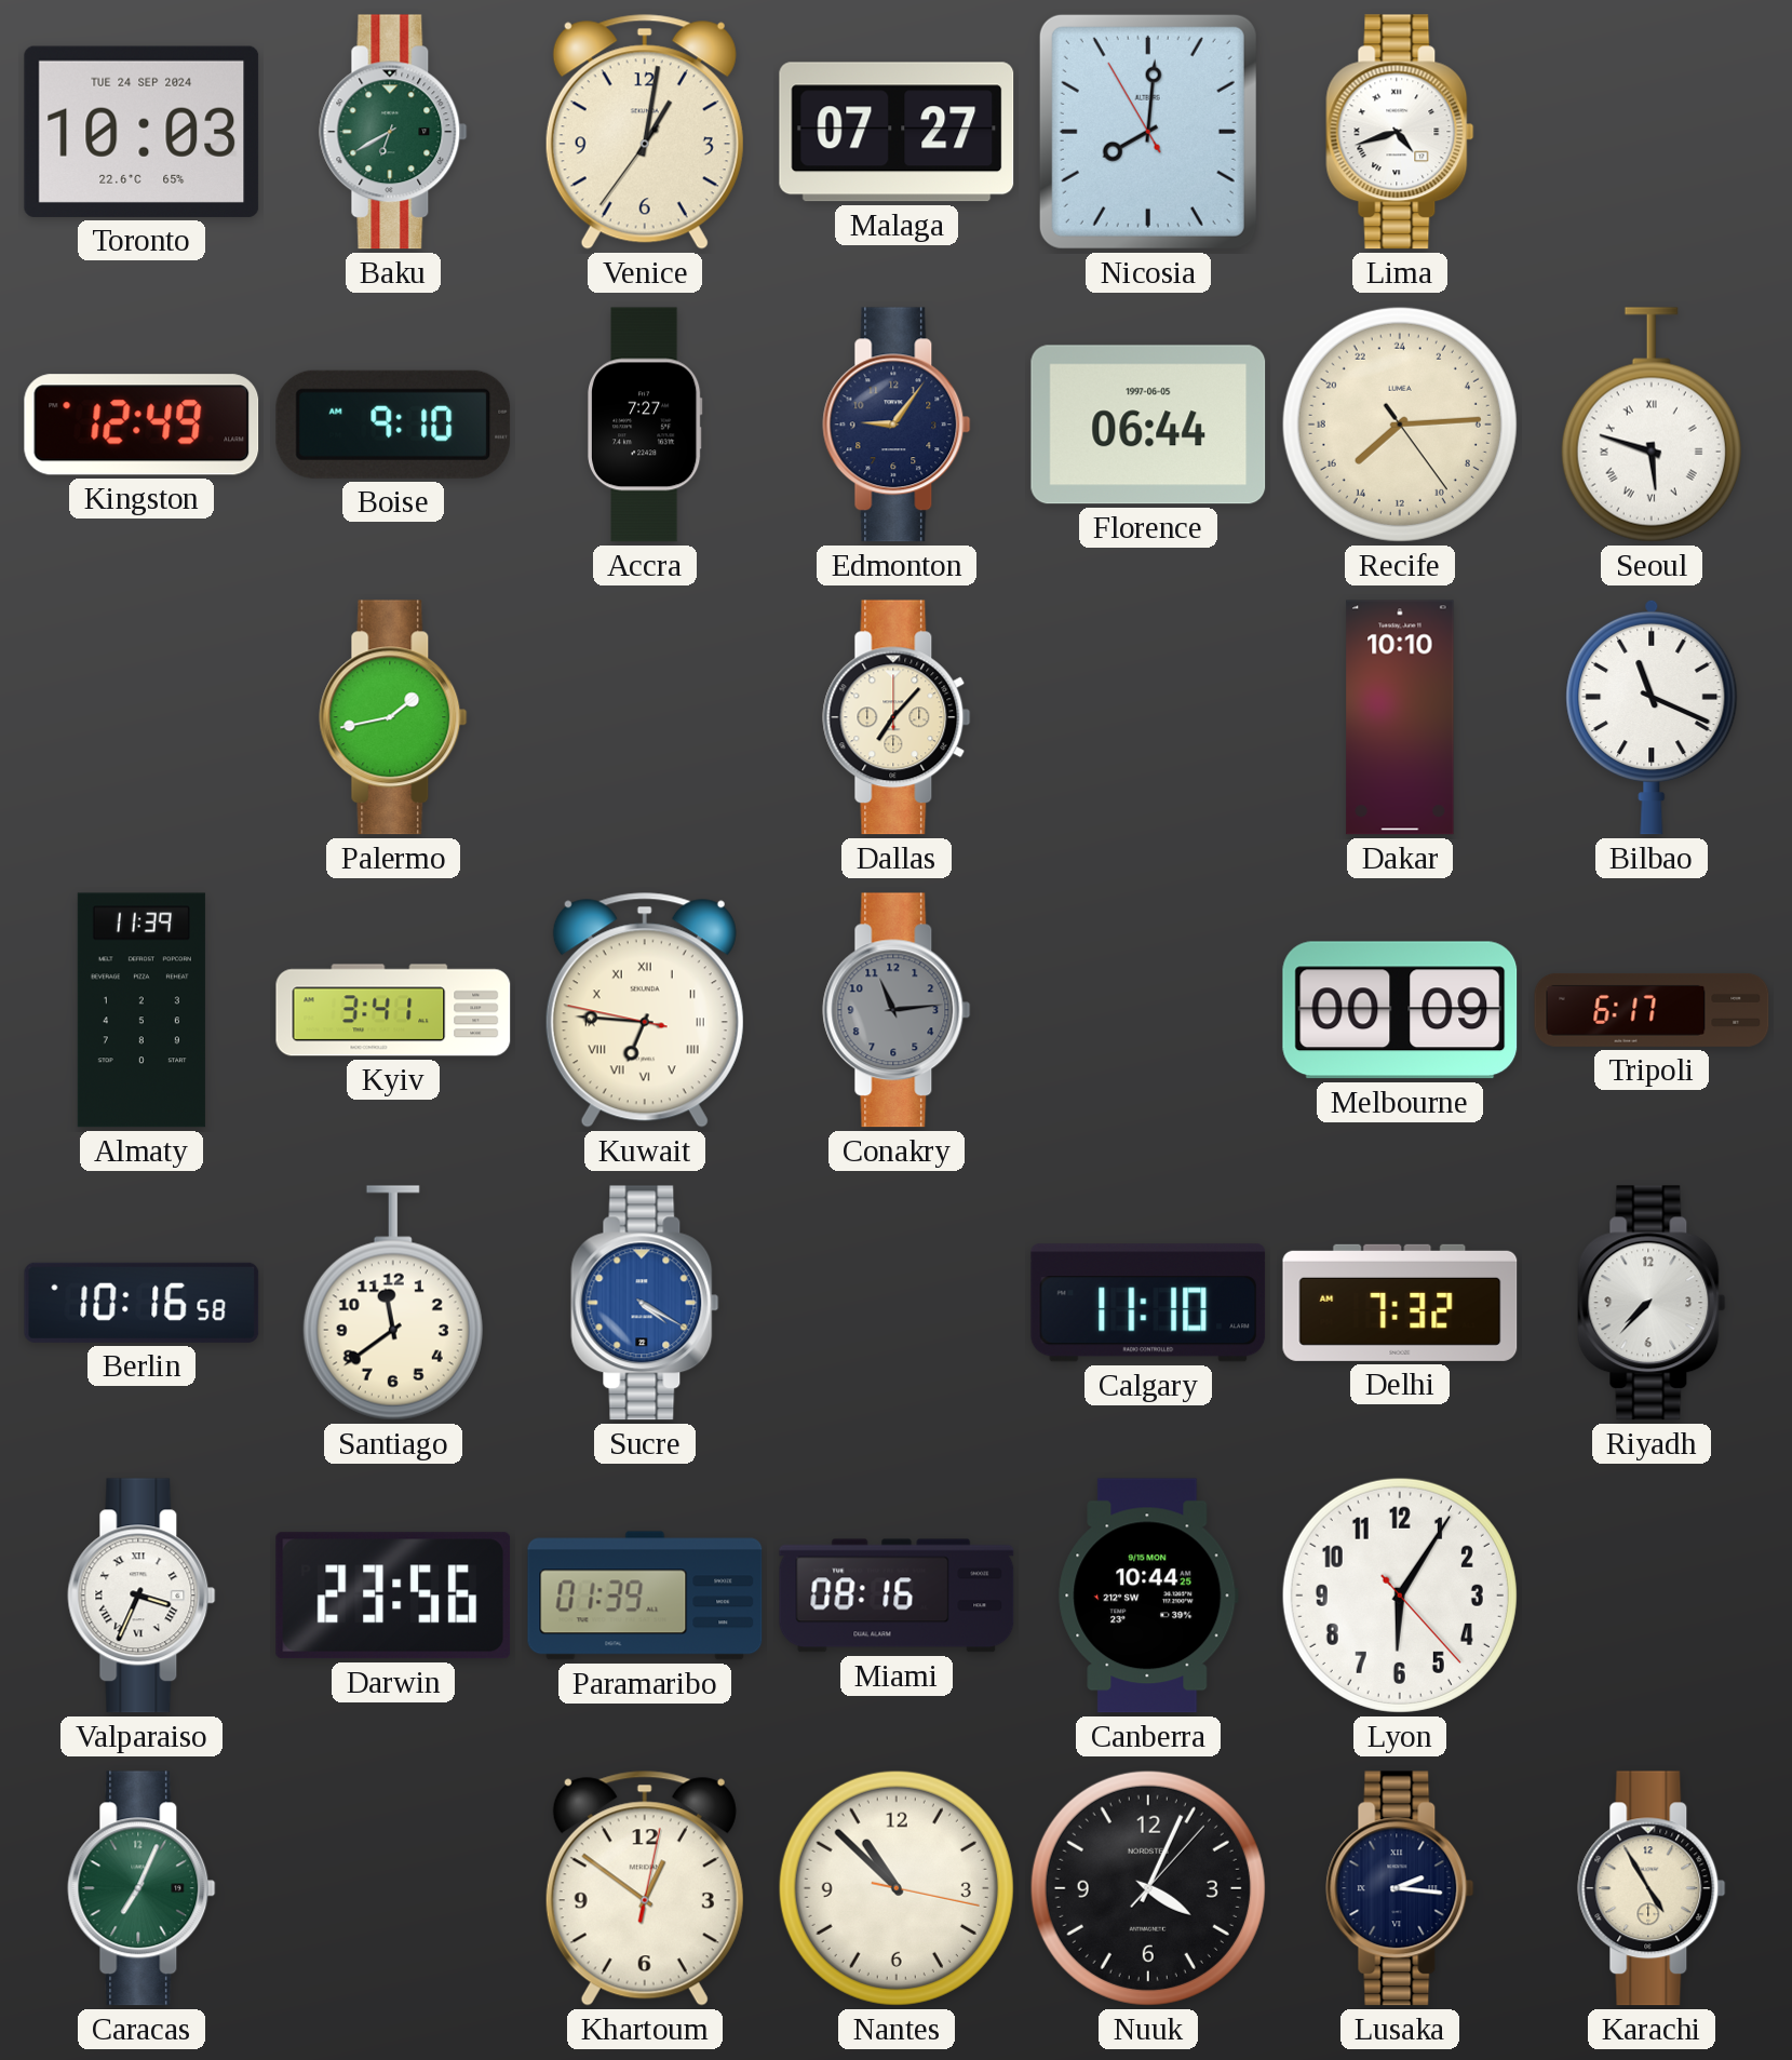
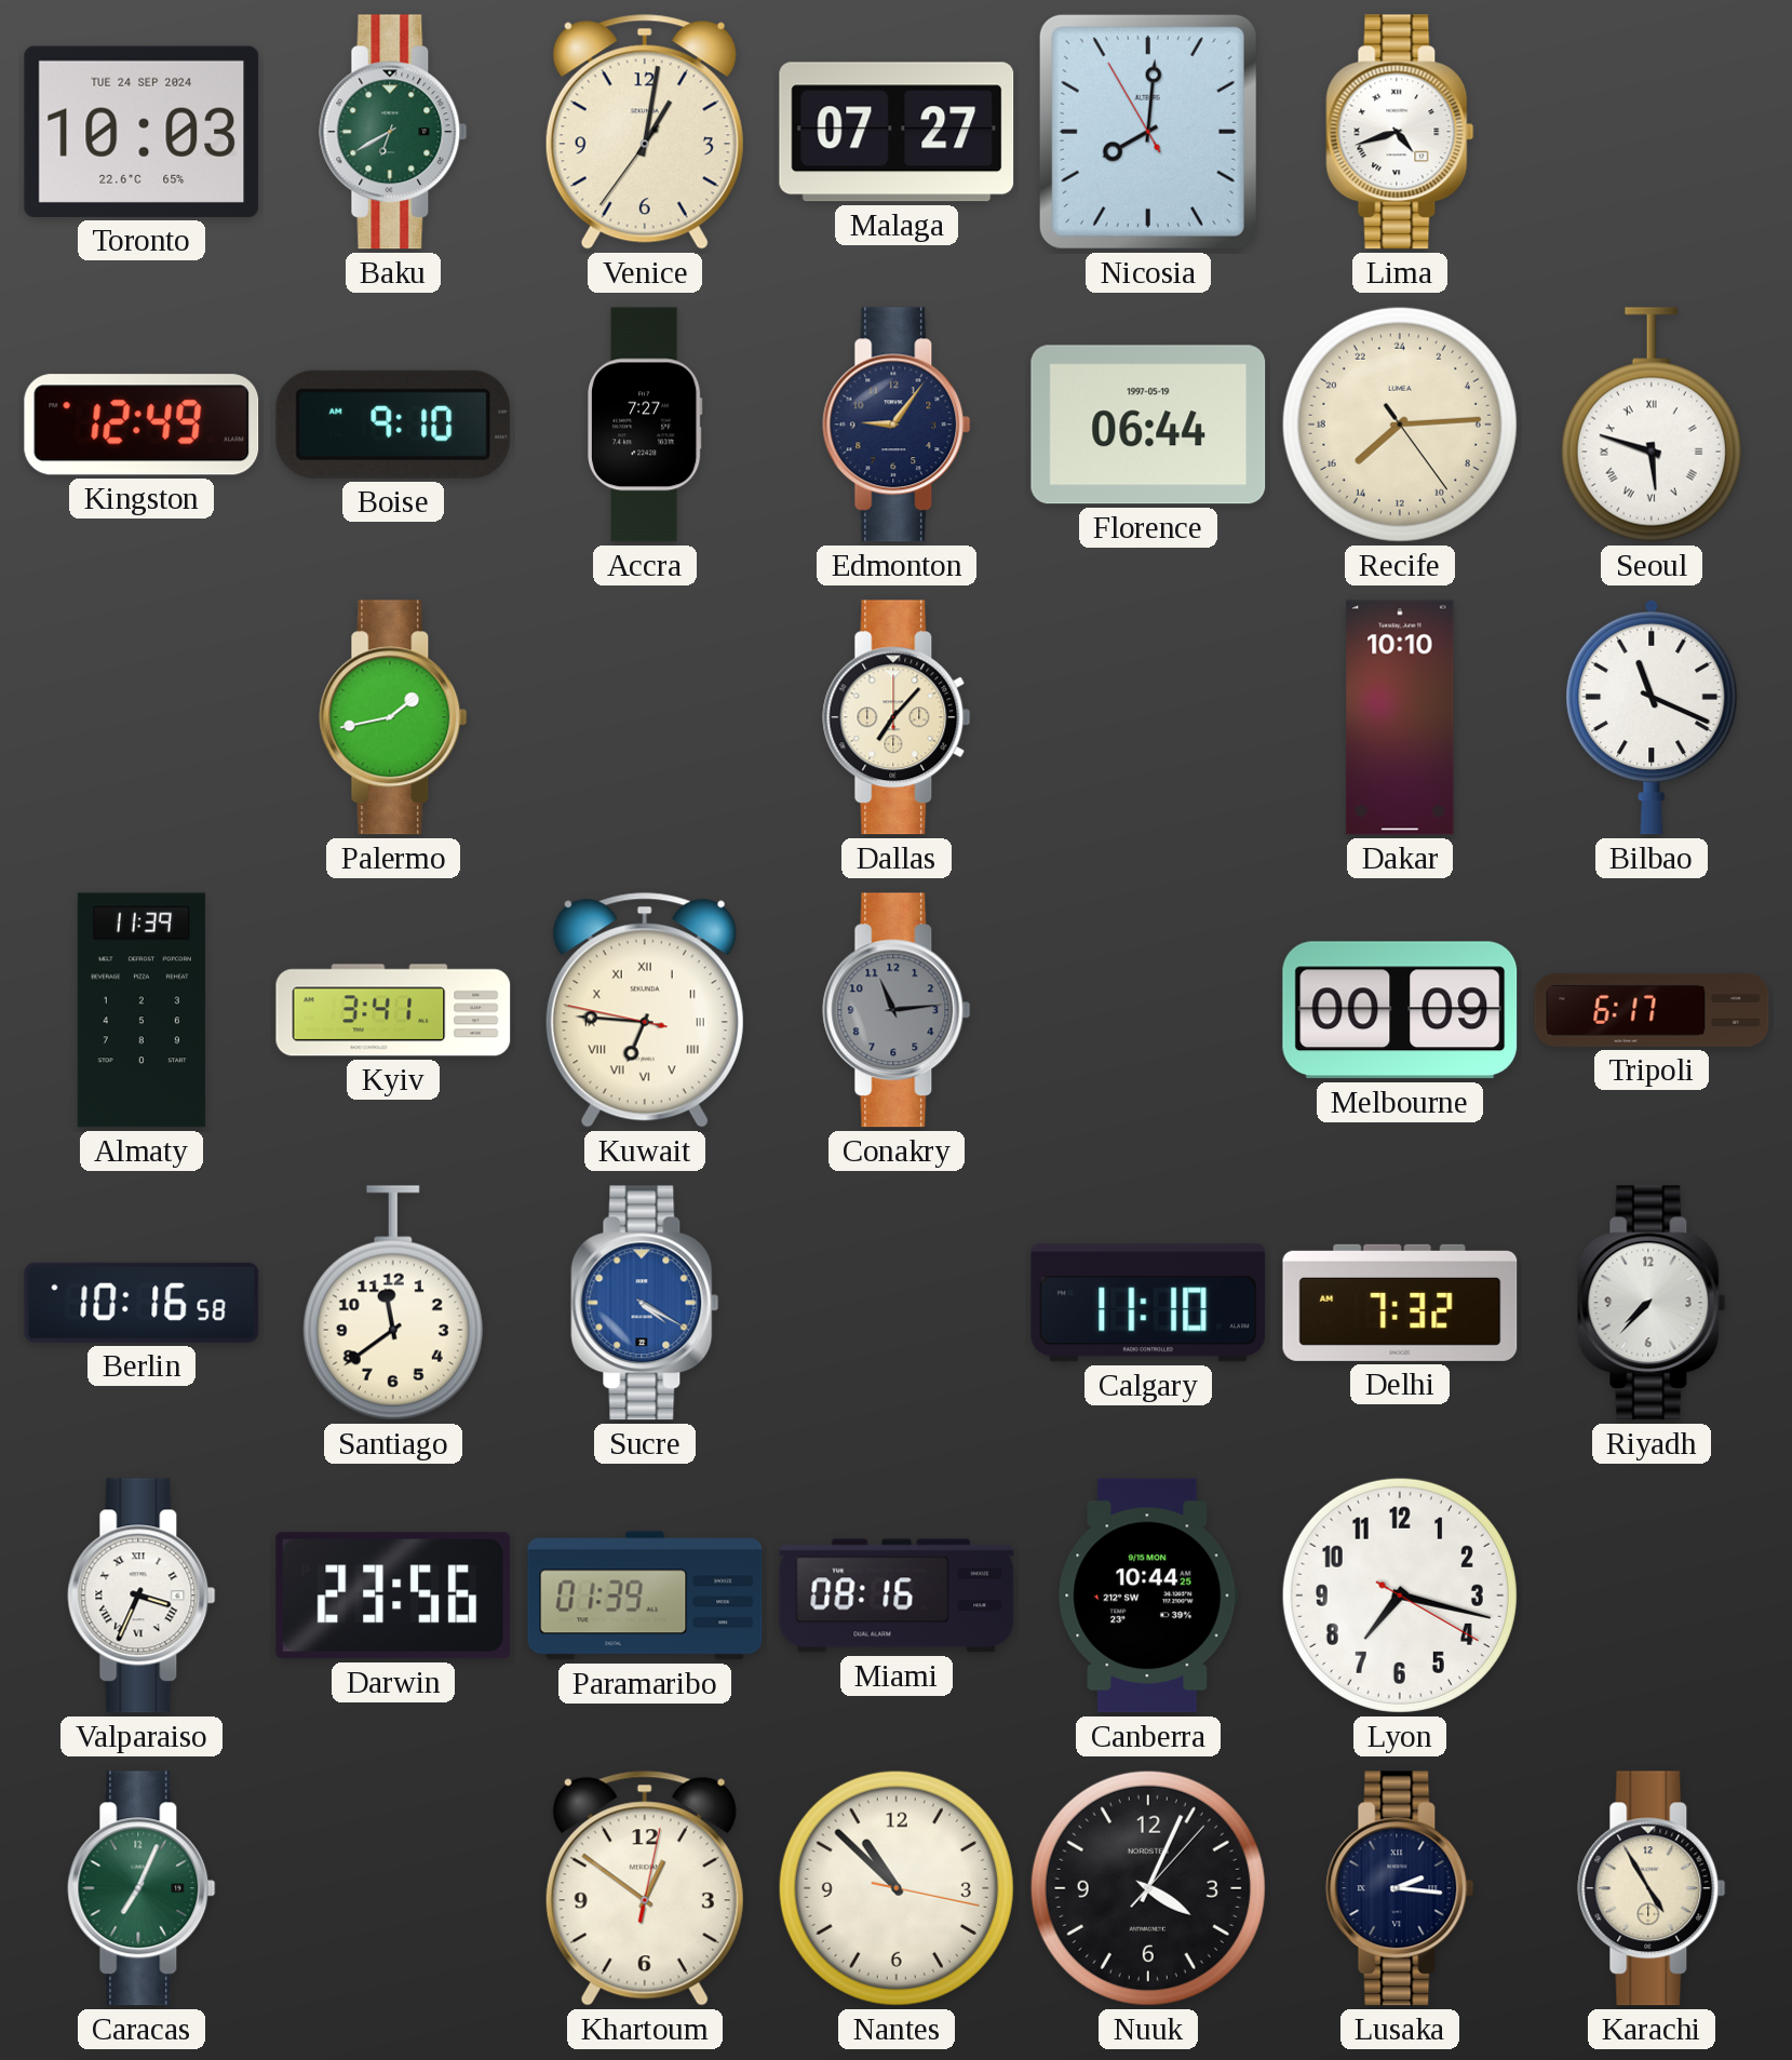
Florence date: 1997-06-05 -> 1997-05-19
Lyon: 6:05 -> 7:17
